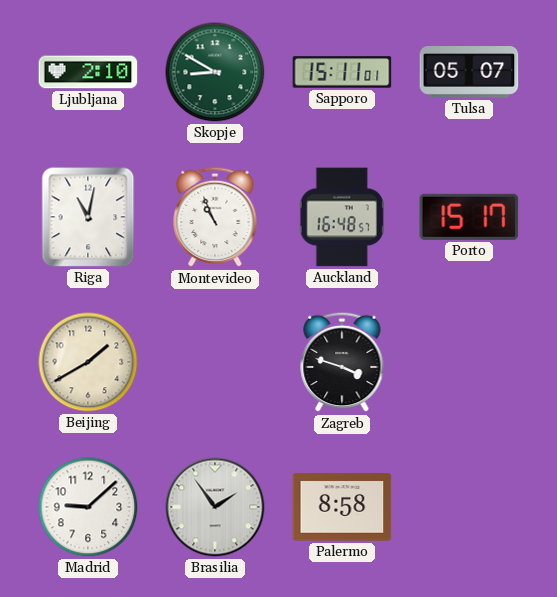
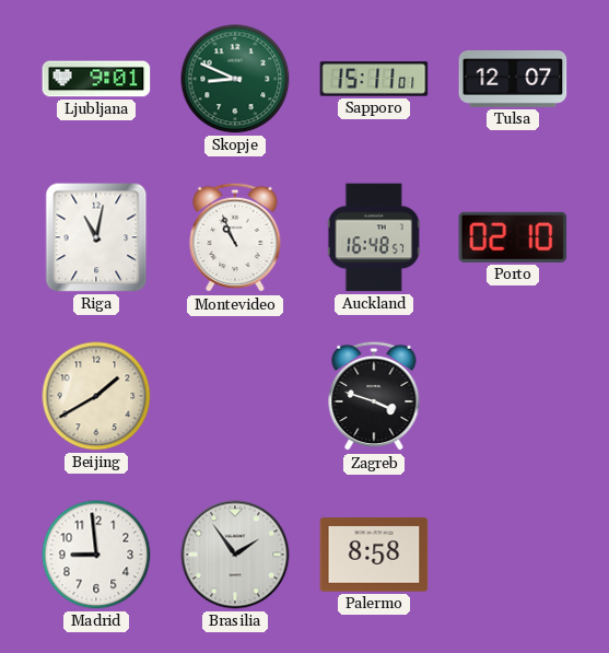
Ljubljana: 2:10 -> 9:01
Skopje: 8:50 -> 8:49
Tulsa: 05:07 -> 12:07
Porto: 15:17 -> 02:10
Madrid: 9:08 -> 8:59
